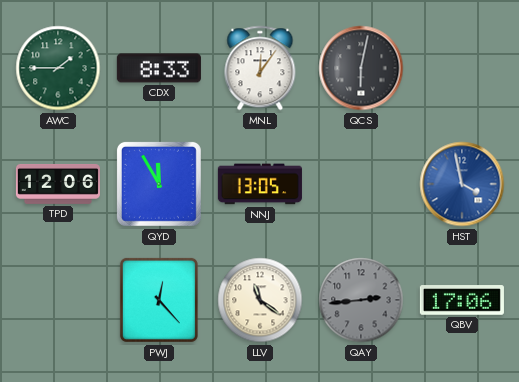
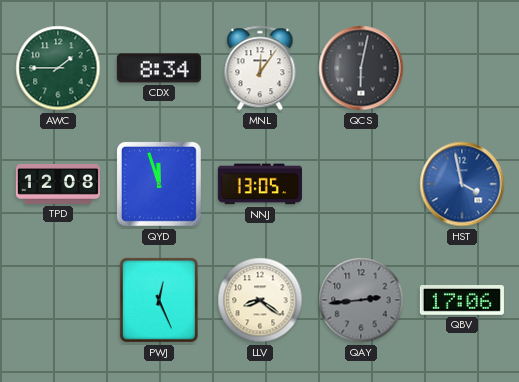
CDX: 8:33 -> 8:34
TPD: 12:06 -> 12:08
QYD: 11:55 -> 11:57
PWJ: 12:23 -> 12:26
LLV: 11:21 -> 8:21
